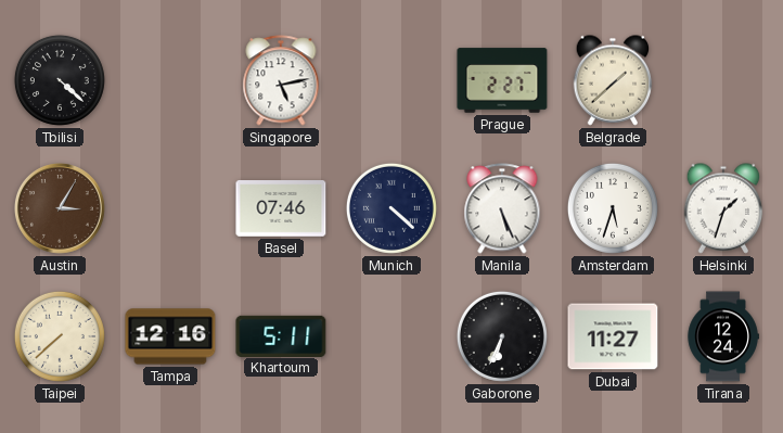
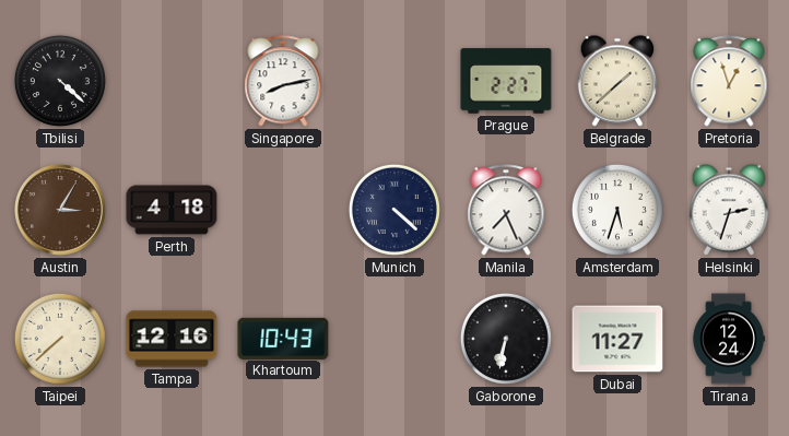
Singapore: 5:13 -> 8:13
Pretoria: none -> 12:57
Perth: none -> 4:18
Basel: 07:46 -> none
Manila: 5:26 -> 7:26
Helsinki: 1:33 -> 2:33
Khartoum: 5:11 -> 10:43
Gaborone: 6:34 -> 6:32
